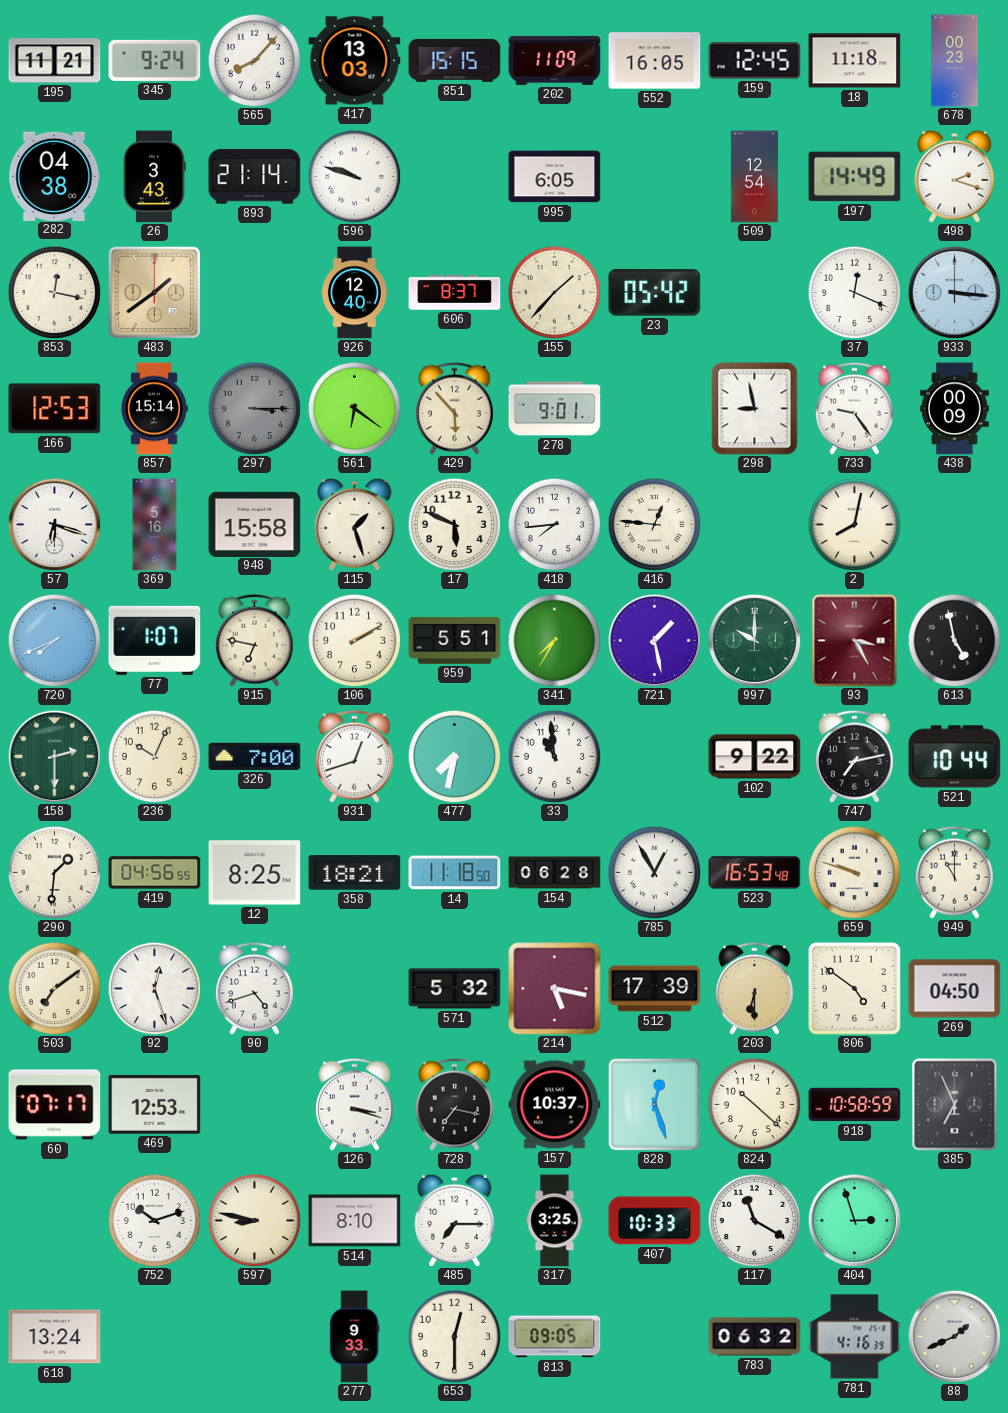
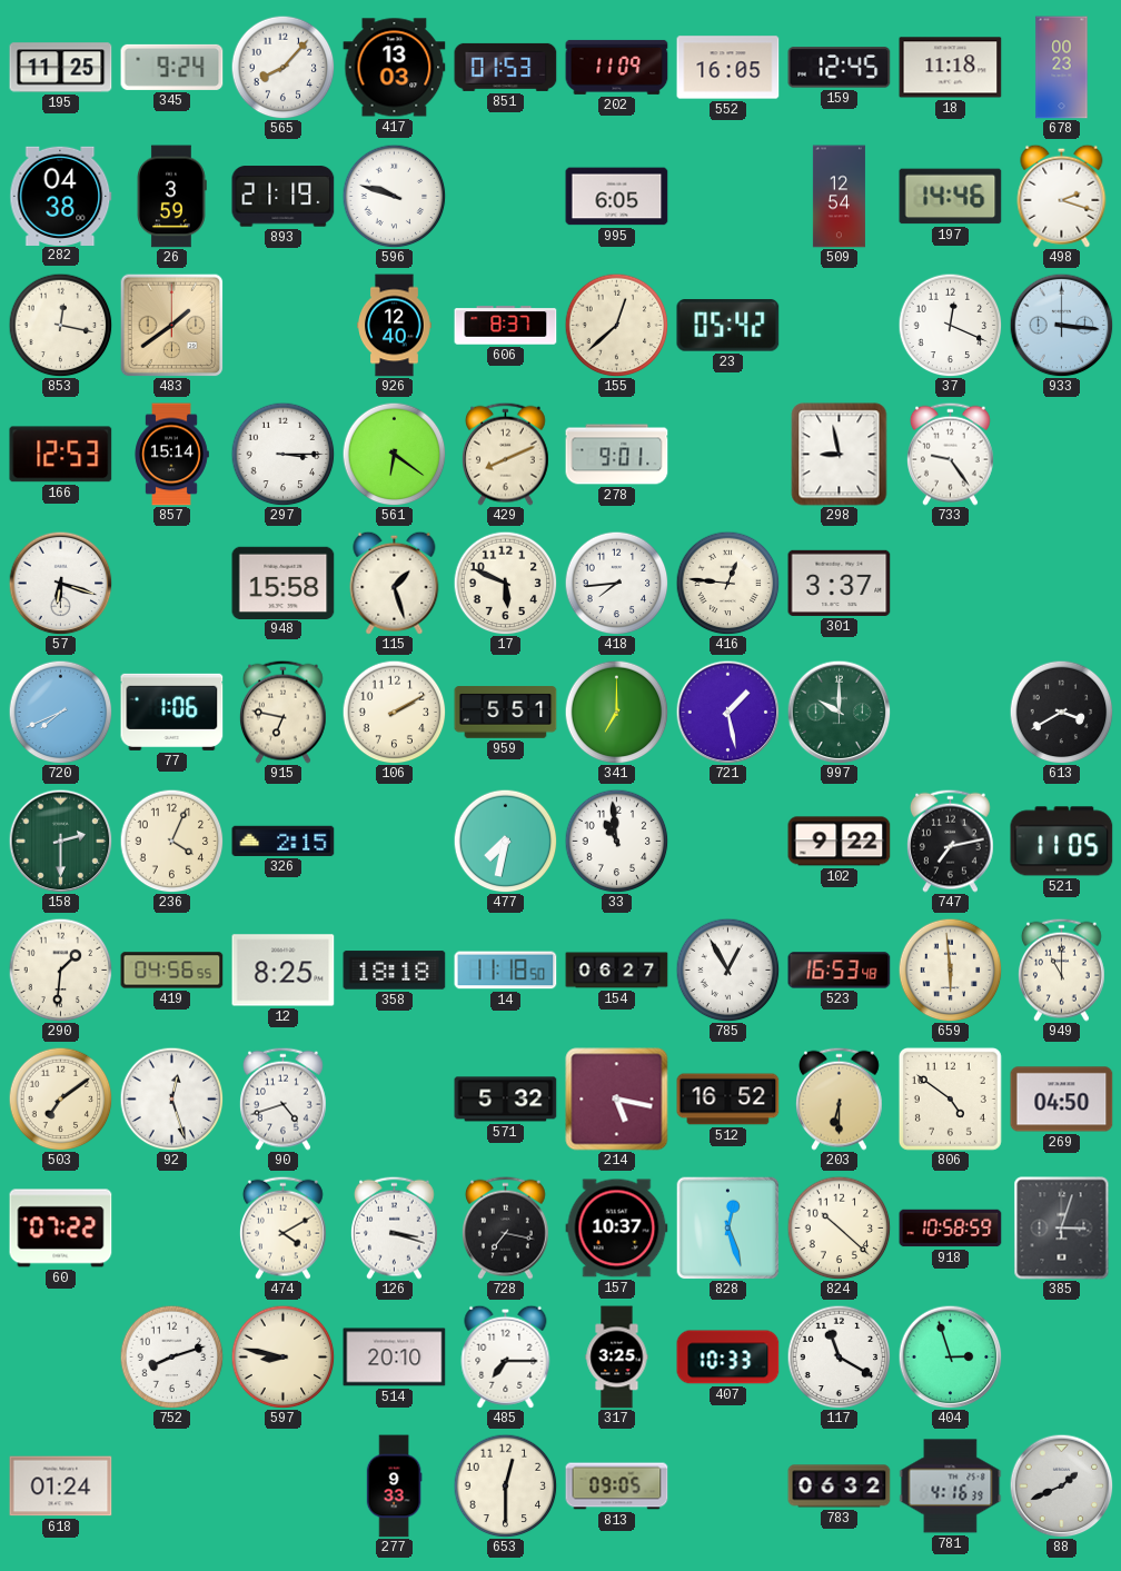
195: 11:21 -> 11:25
851: 15:15 -> 01:53
26: 3:43 -> 3:59
893: 21:14 -> 21:19
197: 14:49 -> 14:46
155: 1:37 -> 12:38
297 dial: grey -> white
429: 5:53 -> 8:11
438: 00:09 -> none
369: 5:16 -> none
301: none -> 3:37
2: 8:02 -> none
77: 1:07 -> 1:06
341: 7:35 -> 7:00
93: 3:25 -> none
613: 4:58 -> 3:40
236: 10:04 -> 4:04
326: 7:00 -> 2:15
931: 12:42 -> none
521: 10:44 -> 11:05
358: 18:21 -> 18:18
154: 06:28 -> 06:27
659: 9:48 -> 5:59
512: 17:39 -> 16:52
60: 07:17 -> 07:22
469: 12:53 -> none
474: none -> 4:10
385: 6:56 -> 3:03
752: 10:12 -> 8:12
514: 8:10 -> 20:10
618: 13:24 -> 01:24
